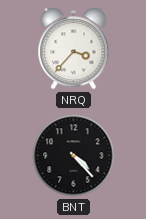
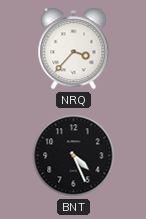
BNT: 4:23 -> 4:26
